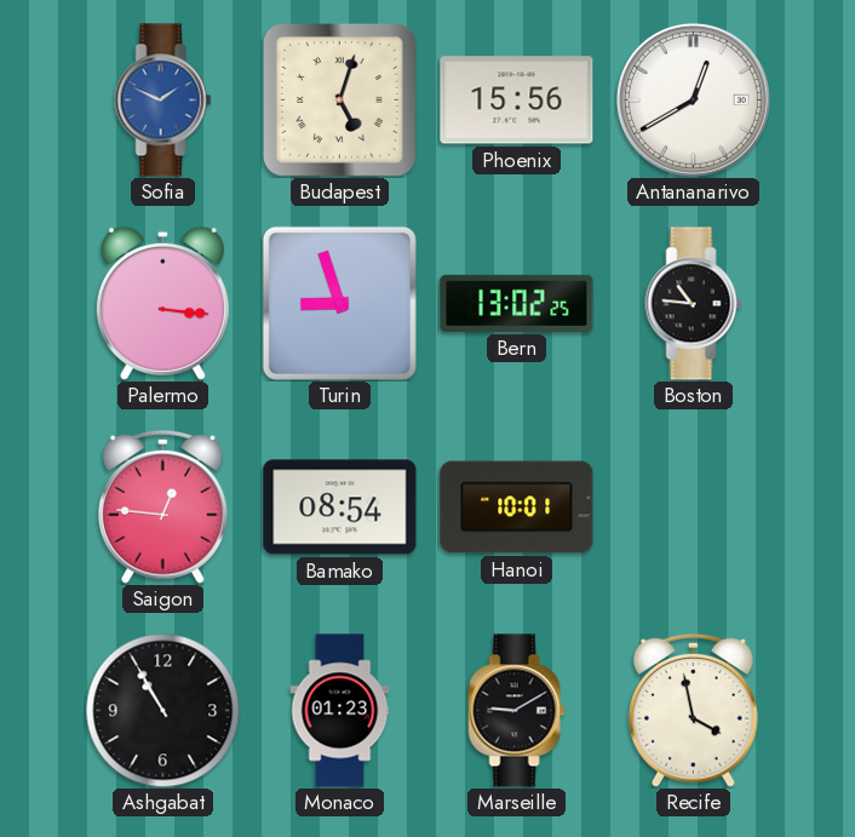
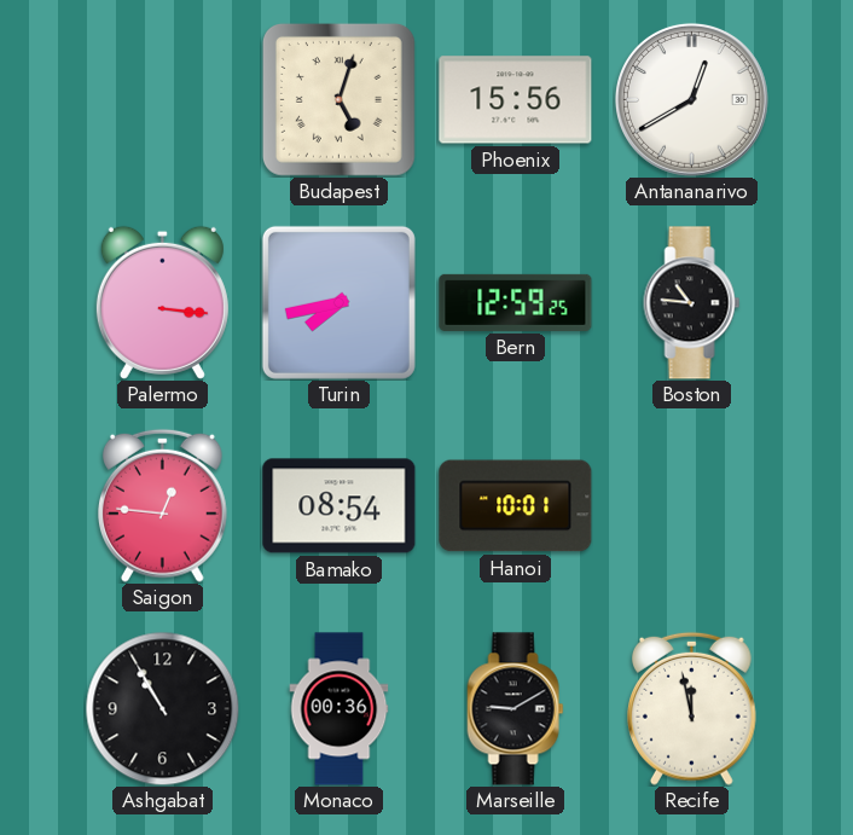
Sofia: 1:49 -> none
Turin: 8:57 -> 7:43
Bern: 13:02 -> 12:59
Monaco: 01:23 -> 00:36
Recife: 3:58 -> 11:58
